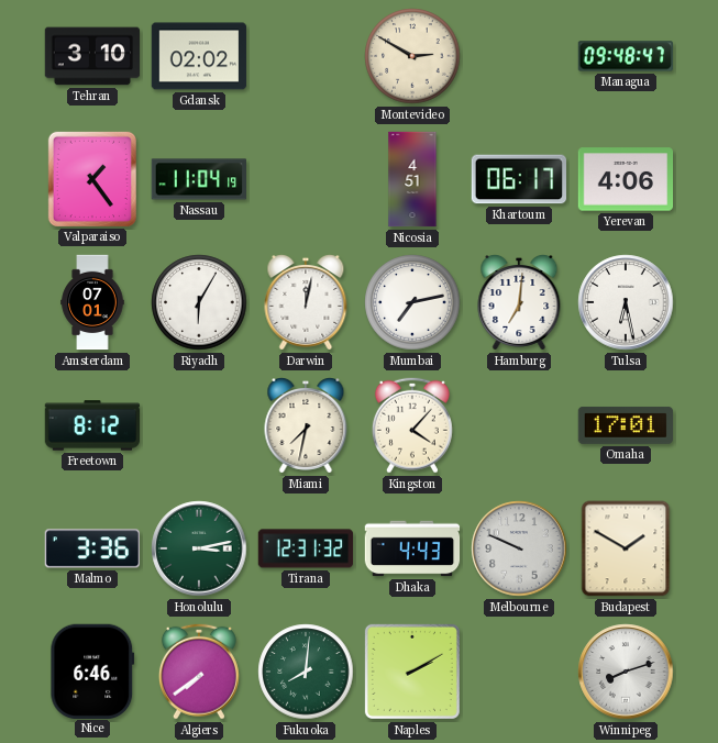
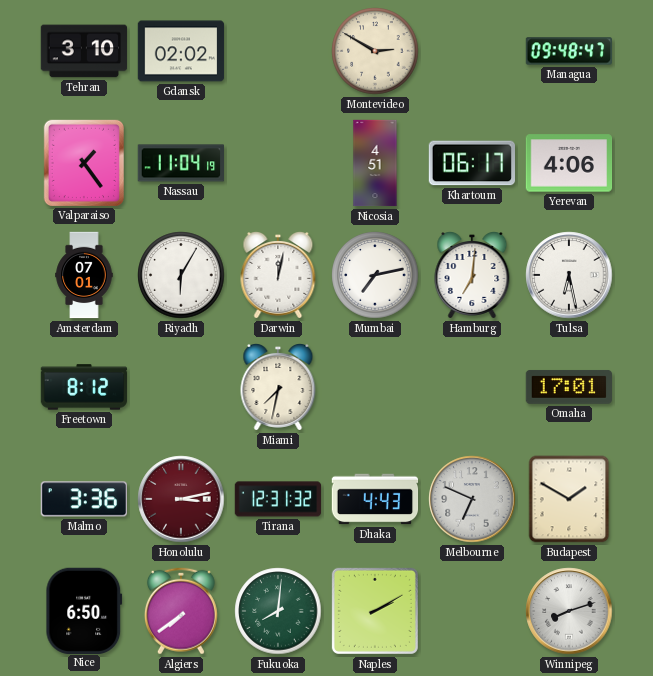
Kingston: 4:07 -> none
Honolulu dial: green -> burgundy
Melbourne: 9:49 -> 6:49
Nice: 6:46 -> 6:50
